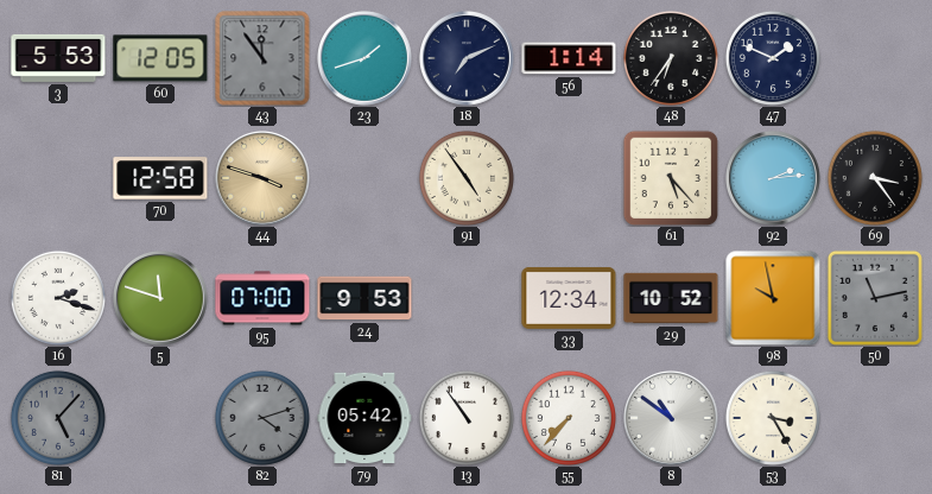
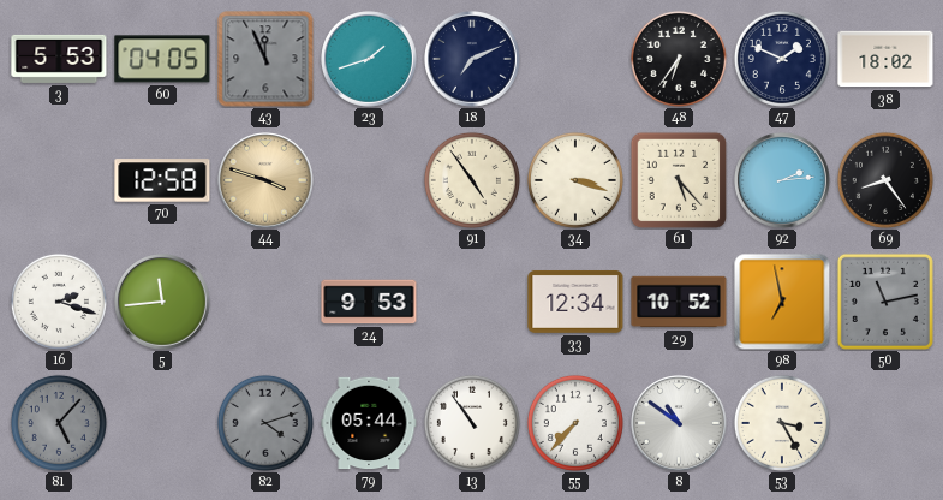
60: 12:05 -> 04:05
43: 11:54 -> 11:56
56: 1:14 -> none
38: none -> 18:02
34: none -> 3:18
69: 3:24 -> 8:24
5: 11:48 -> 11:44
95: 07:00 -> none
98: 9:58 -> 6:58
79: 05:42 -> 05:44
